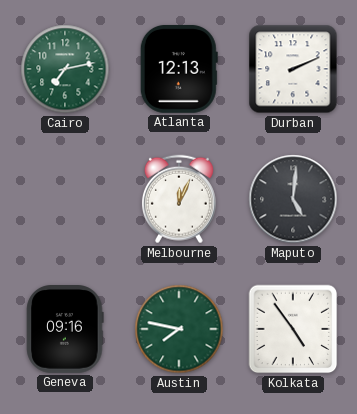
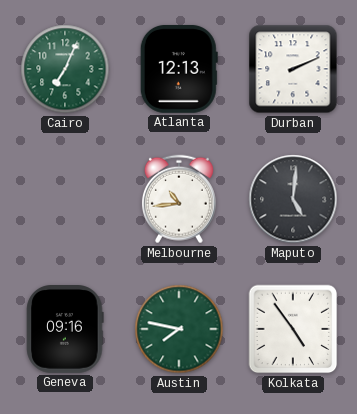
Cairo: 7:13 -> 7:04
Melbourne: 12:04 -> 10:44
